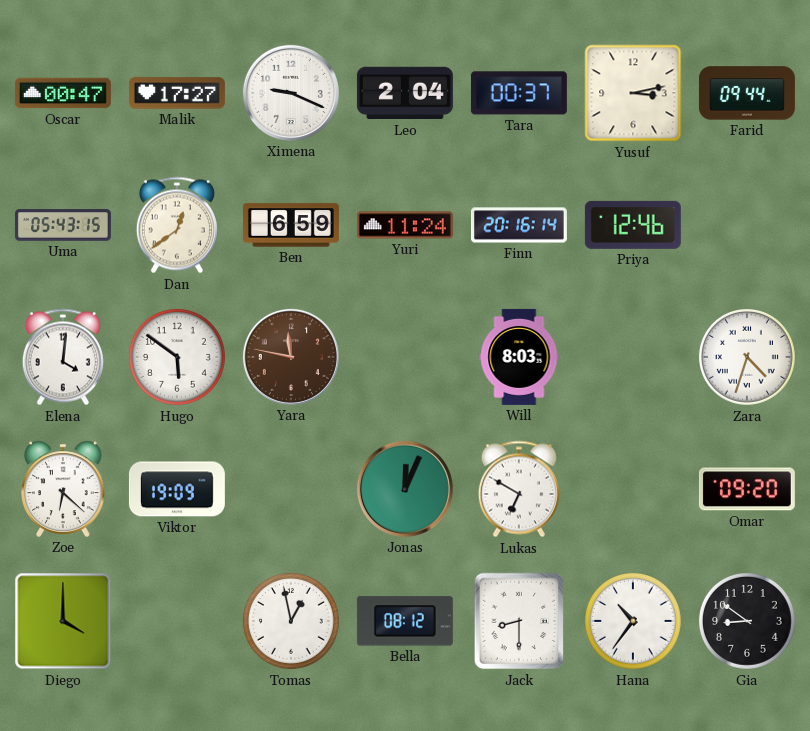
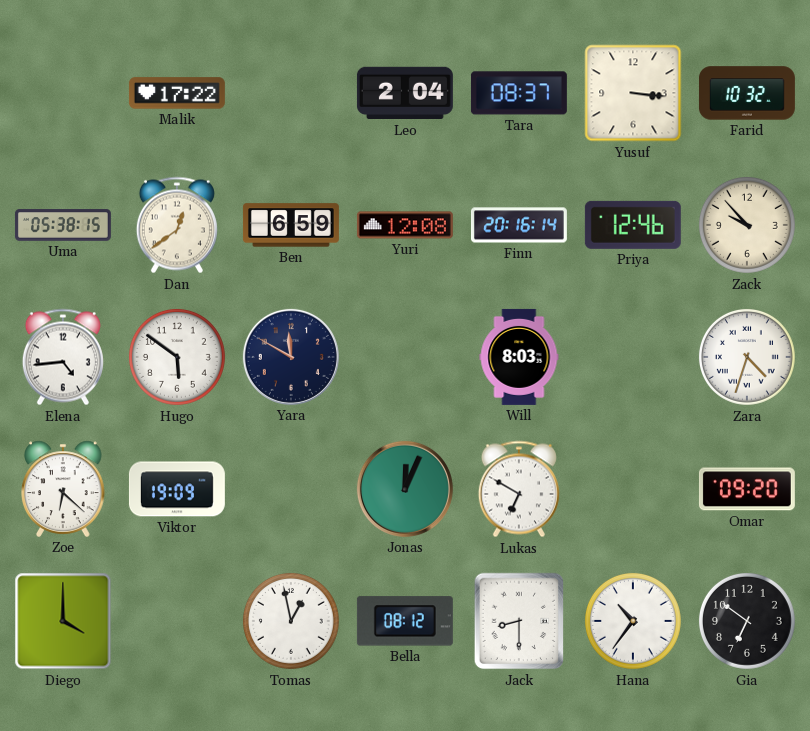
Oscar: 00:47 -> none
Malik: 17:27 -> 17:22
Ximena: 9:19 -> none
Tara: 00:37 -> 08:37
Yusuf: 3:13 -> 3:16
Farid: 09:44 -> 10:32
Uma: 05:43 -> 05:38
Yuri: 11:24 -> 12:08
Zack: none -> 9:53
Elena: 4:01 -> 4:44
Yara: 11:47 -> 11:50
Yara dial: brown -> navy
Gia: 8:51 -> 6:51
